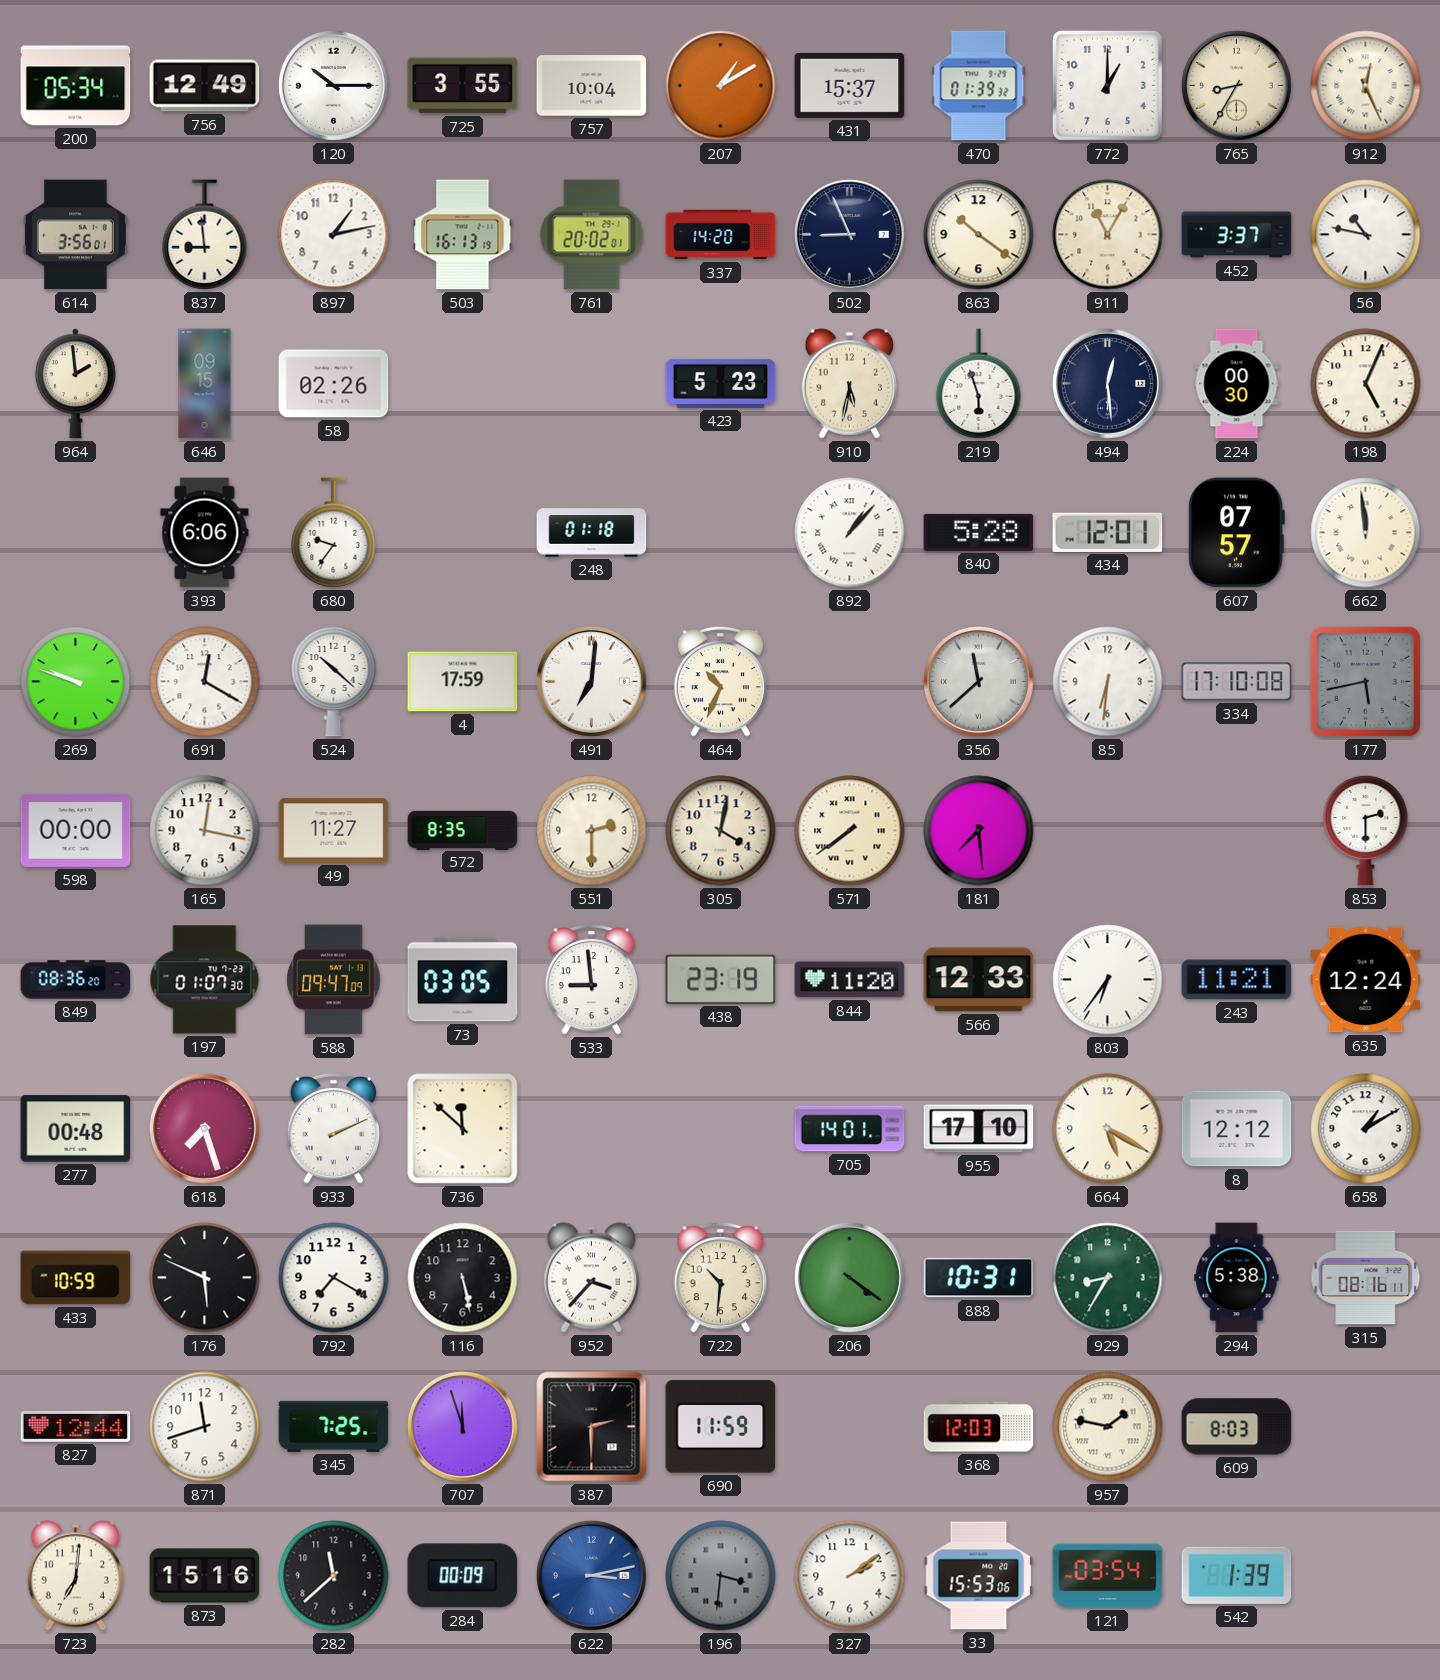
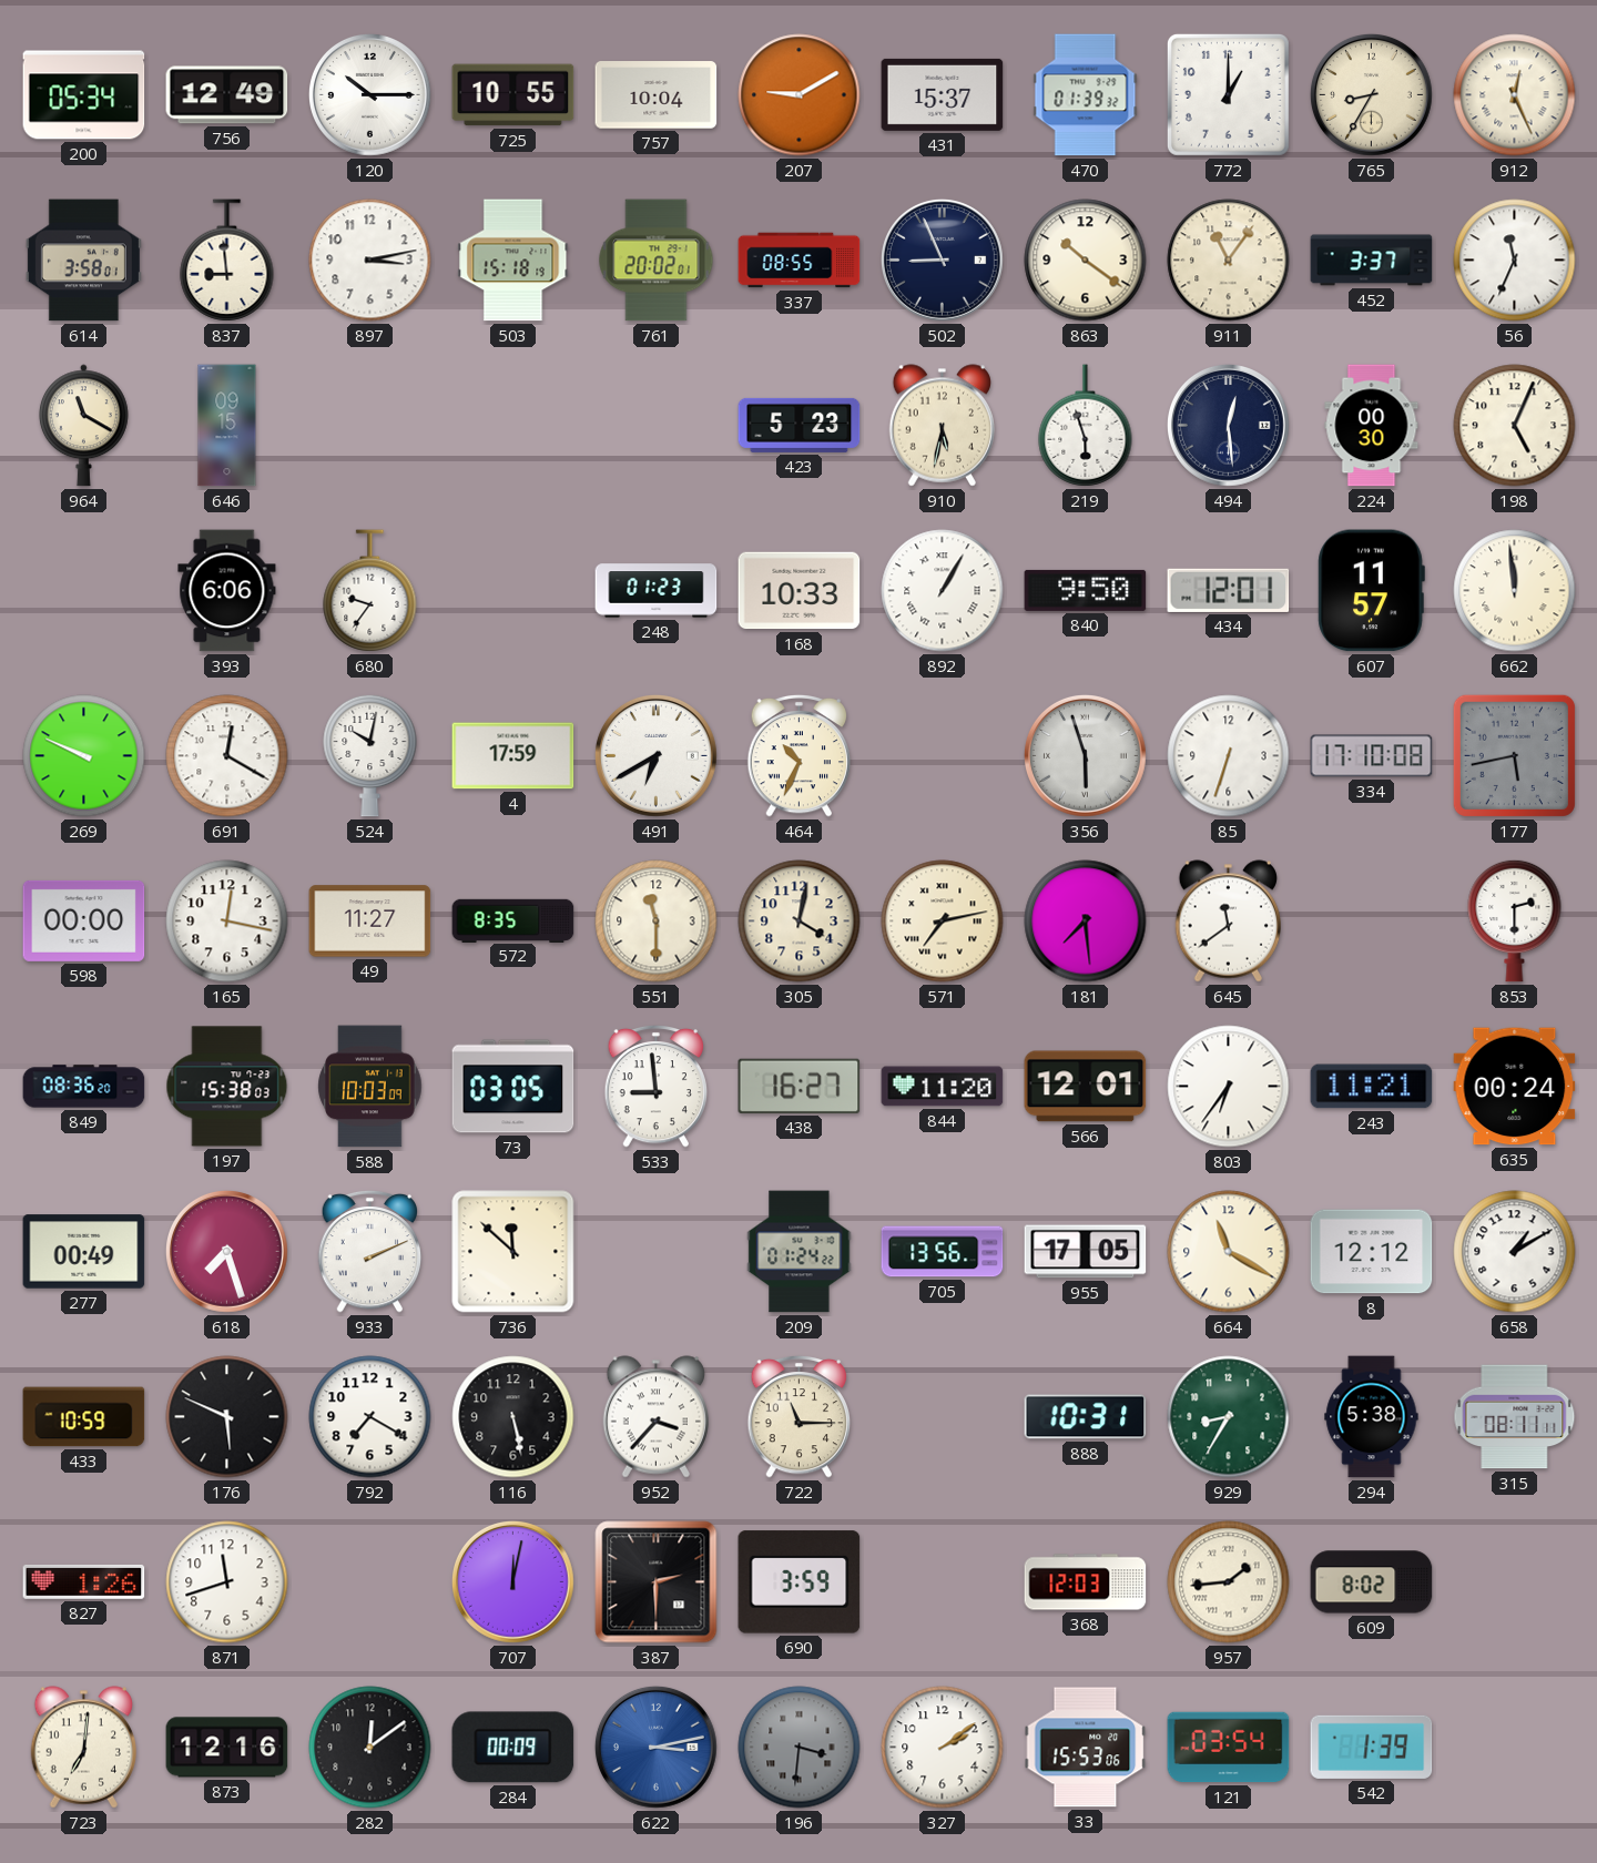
725: 3:55 -> 10:55
207: 1:10 -> 9:10
614: 3:56 -> 3:58
897: 1:13 -> 3:13
503: 16:13 -> 15:18
337: 14:20 -> 08:55
911: 11:05 -> 11:06
56: 10:47 -> 11:34
964: 1:59 -> 11:20
58: 02:26 -> none
248: 01:18 -> 01:23
168: none -> 10:33
892: 1:07 -> 1:05
840: 5:28 -> 9:50
607: 07:57 -> 11:57
269: 9:48 -> 9:49
524: 10:22 -> 10:02
491: 7:01 -> 6:40
356: 11:38 -> 5:57
85: 6:31 -> 6:33
551: 2:30 -> 11:30
571: 7:39 -> 7:13
645: none -> 11:39
197: 01:07 -> 15:38
588: 09:47 -> 10:03
438: 23:19 -> 16:27
566: 12:33 -> 12:01
635: 12:24 -> 00:24
277: 00:48 -> 00:49
209: none -> 01:24
705: 14:01 -> 13:56
955: 17:10 -> 17:05
664: 5:20 -> 11:20
722: 10:31 -> 11:15
206: 4:21 -> none
315: 08:16 -> 08:11
827: 12:44 -> 1:26
345: 7:25 -> none
707: 11:57 -> 12:02
690: 11:59 -> 3:59
957: 1:47 -> 1:44
609: 8:03 -> 8:02
873: 15:16 -> 12:16
282: 11:38 -> 12:09
